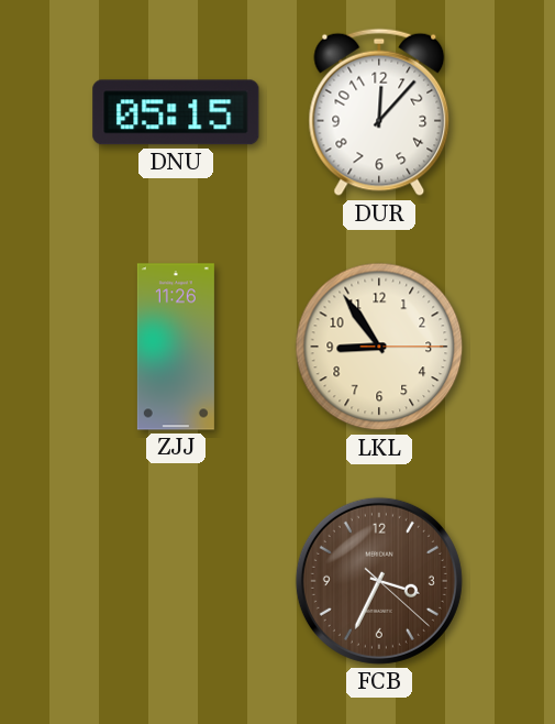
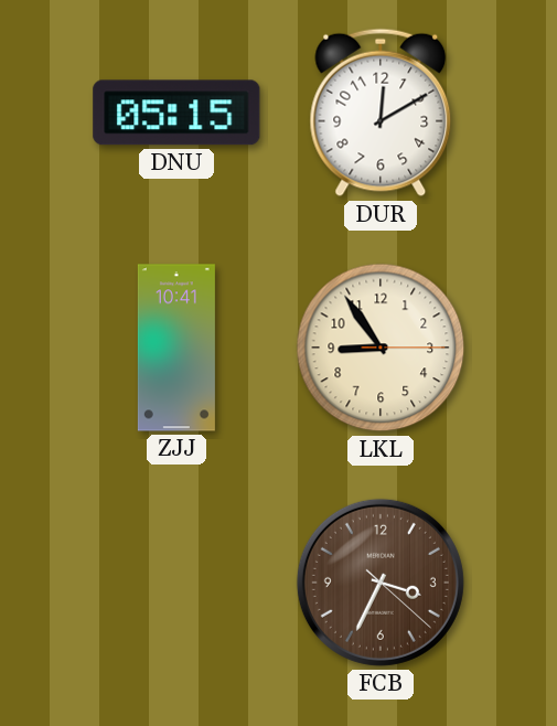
DUR: 12:07 -> 12:10
ZJJ: 11:26 -> 10:41
